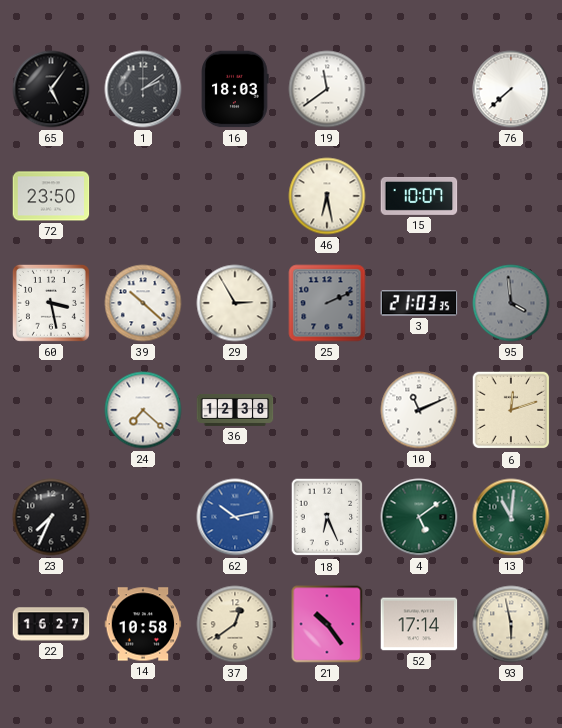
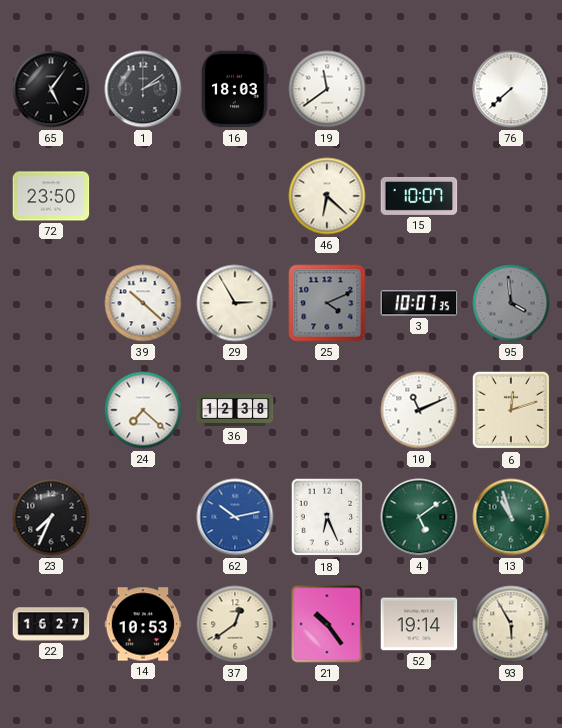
46: 6:28 -> 6:22
60: 3:28 -> none
25: 2:11 -> 4:11
3: 21:03 -> 10:07
13: 11:01 -> 10:57
14: 10:58 -> 10:53
52: 17:14 -> 19:14
93: 5:58 -> 5:55
